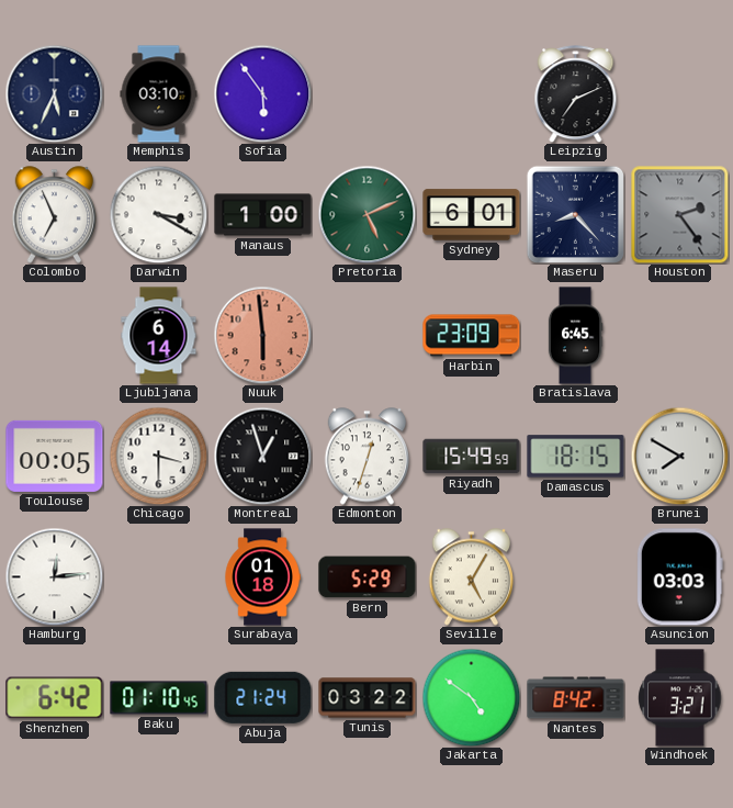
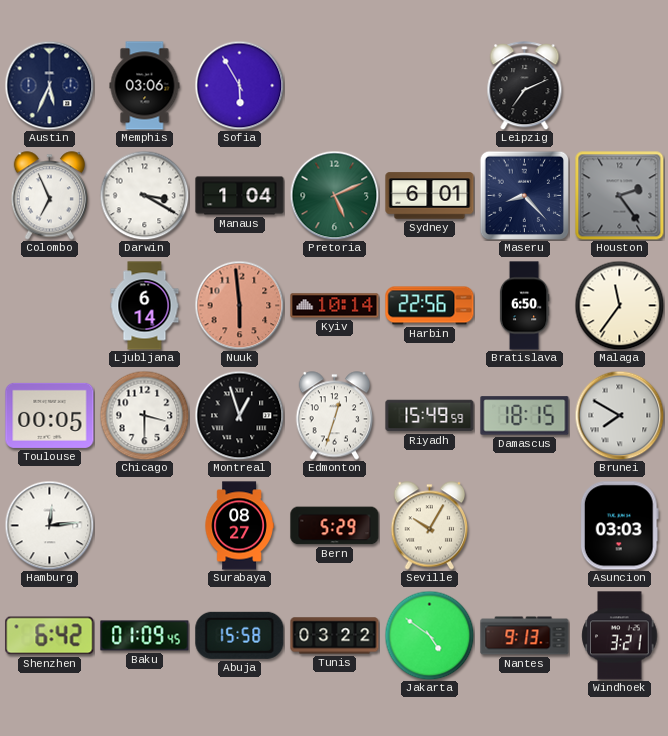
Memphis: 03:10 -> 03:06
Sofia: 5:54 -> 5:55
Manaus: 1:00 -> 1:04
Kyiv: none -> 10:14
Harbin: 23:09 -> 22:56
Bratislava: 6:45 -> 6:50
Malaga: none -> 11:36
Surabaya: 01:18 -> 08:27
Seville: 5:05 -> 10:05
Baku: 01:10 -> 01:09
Abuja: 21:24 -> 15:58
Nantes: 8:42 -> 9:13
